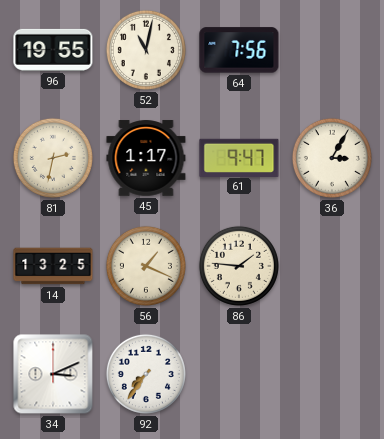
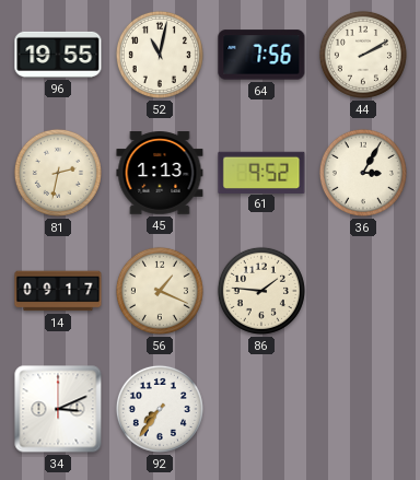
44: none -> 2:10
45: 1:17 -> 1:13
61: 9:47 -> 9:52
14: 13:25 -> 09:17
